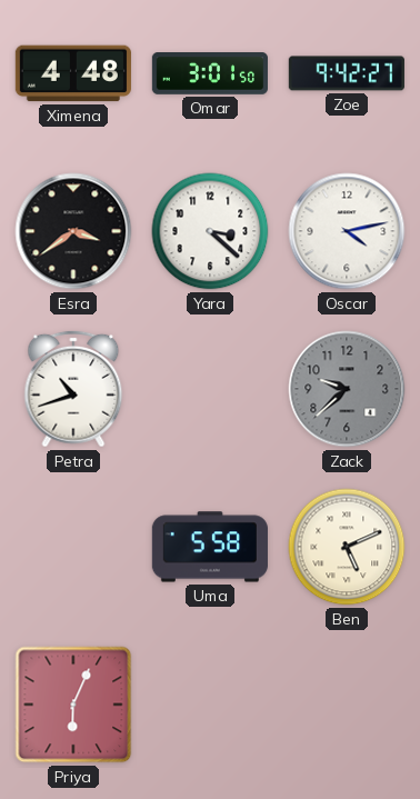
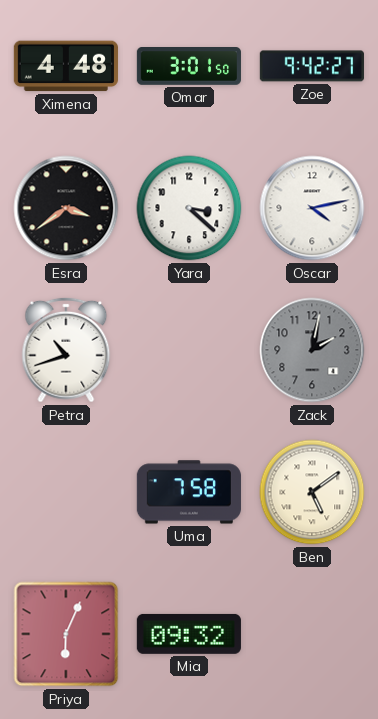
Zack: 9:38 -> 2:02
Uma: 5:58 -> 7:58
Ben: 5:11 -> 5:09
Mia: none -> 09:32
